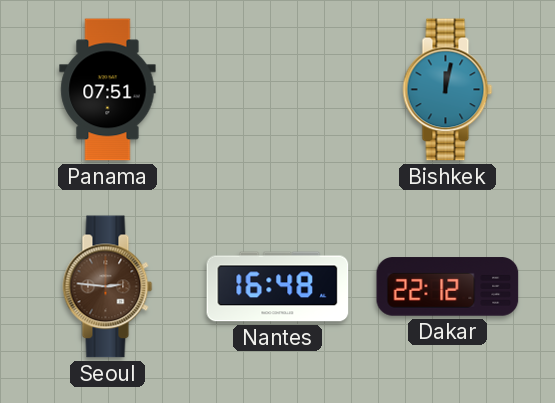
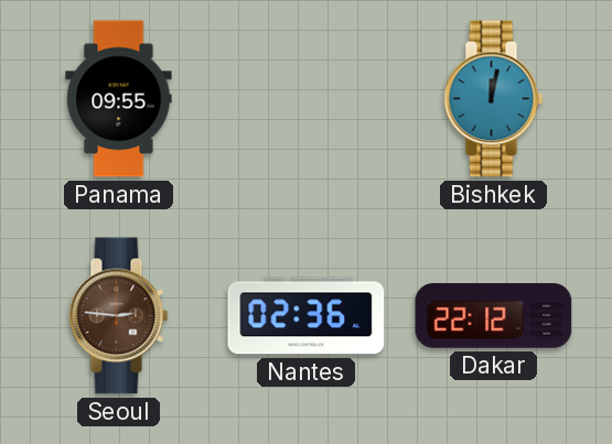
Panama: 07:51 -> 09:55
Nantes: 16:48 -> 02:36
